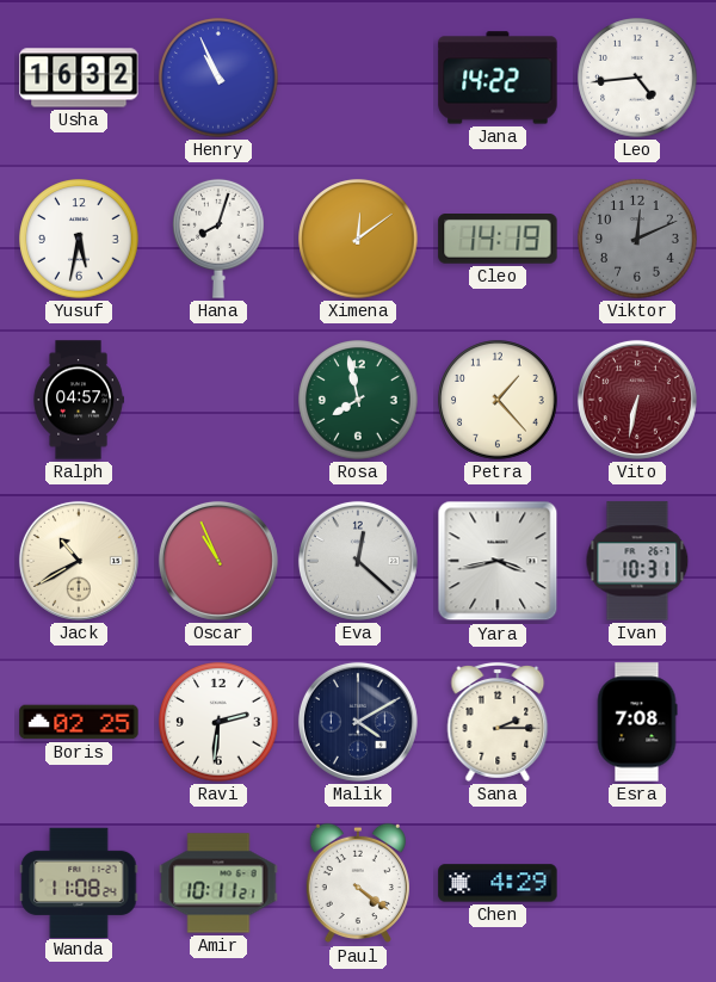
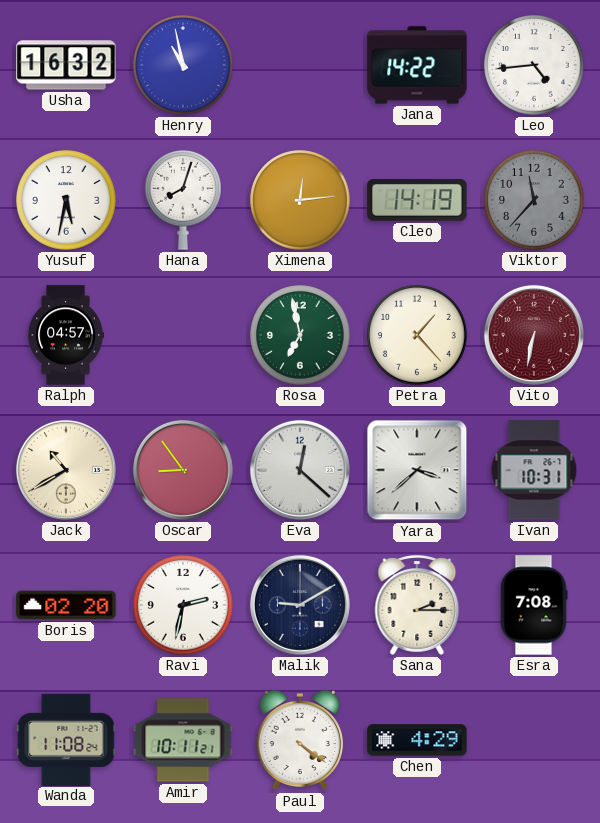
Henry: 10:56 -> 10:58
Ximena: 12:09 -> 12:14
Viktor: 12:11 -> 11:37
Rosa: 7:58 -> 6:58
Oscar: 10:56 -> 8:54
Yara: 3:43 -> 3:38
Boris: 02:25 -> 02:20
Ravi: 2:31 -> 2:32
Malik: 4:10 -> 9:10
